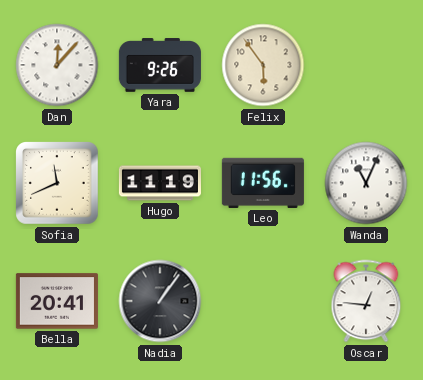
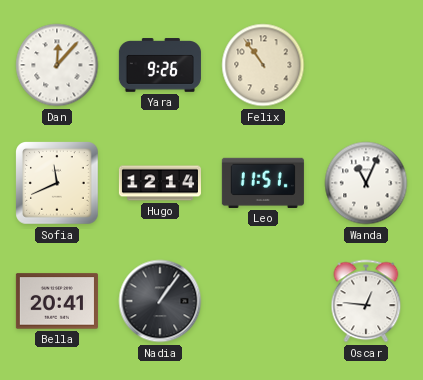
Felix: 5:54 -> 10:54
Hugo: 11:19 -> 12:14
Leo: 11:56 -> 11:51
